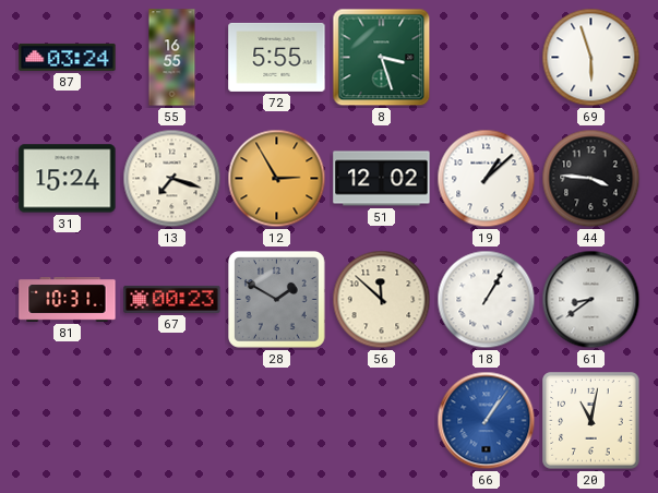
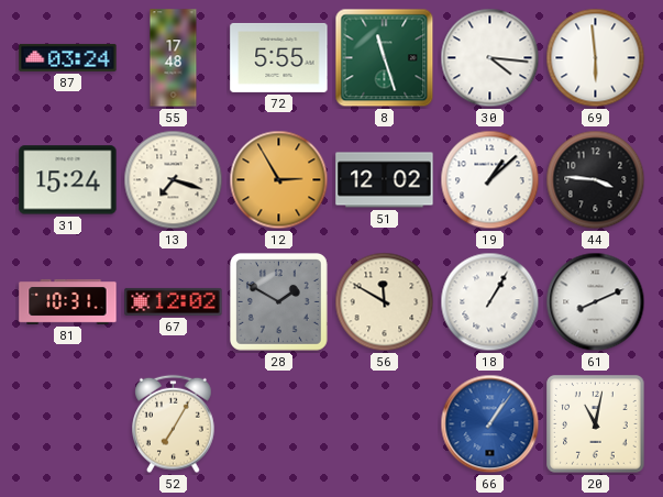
55: 16:55 -> 17:48
8: 3:27 -> 11:27
30: none -> 4:16
69: 5:57 -> 5:59
67: 00:23 -> 12:02
56: 11:52 -> 11:50
61: 8:39 -> 8:11
52: none -> 7:05
